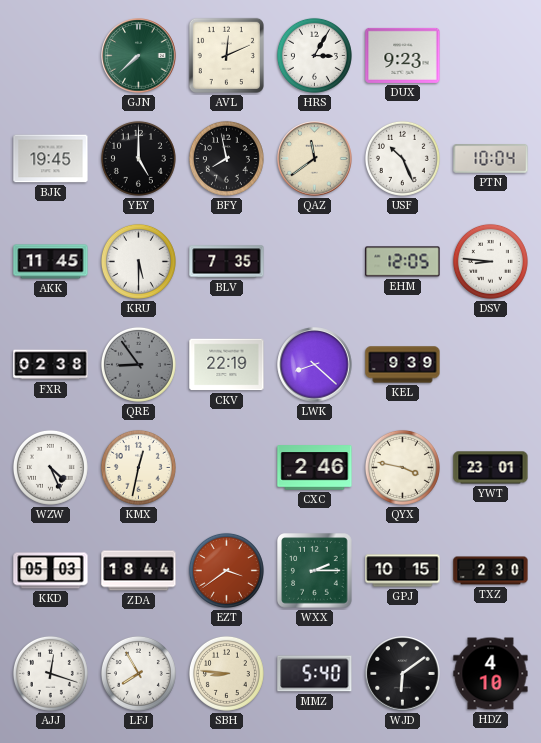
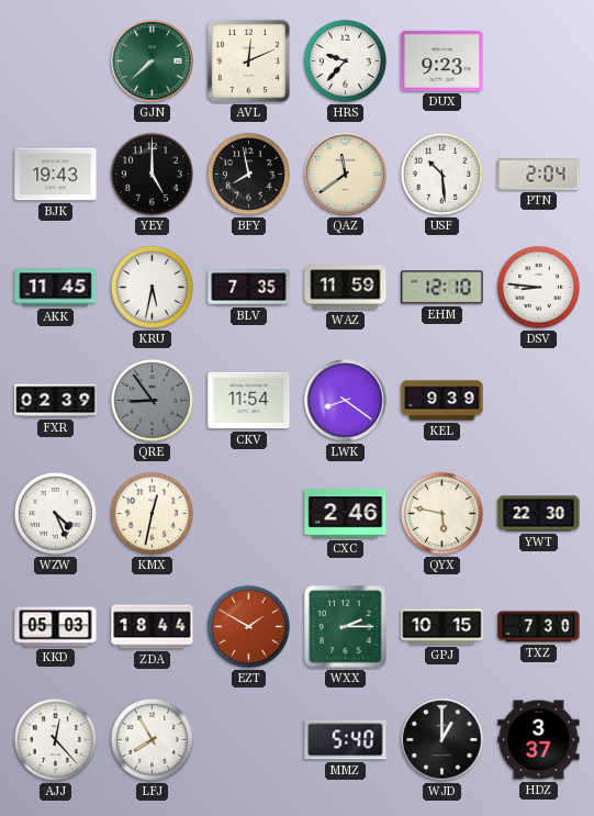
HRS: 3:05 -> 9:37
BJK: 19:45 -> 19:43
USF: 10:26 -> 10:29
PTN: 10:04 -> 2:04
KRU: 5:30 -> 5:32
WAZ: none -> 11:59
EHM: 12:05 -> 12:10
FXR: 02:38 -> 02:39
CKV: 22:19 -> 11:54
LWK: 8:22 -> 8:21
QYX: 3:47 -> 5:47
YWT: 23:01 -> 22:30
EZT: 3:39 -> 1:50
TXZ: 2:30 -> 7:30
AJJ: 12:18 -> 12:23
SBH: 8:46 -> none
WJD: 6:09 -> 1:00
HDZ: 4:10 -> 3:37
